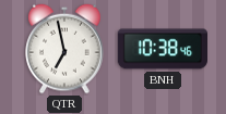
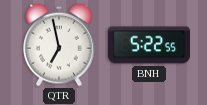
BNH: 10:38 -> 5:22
